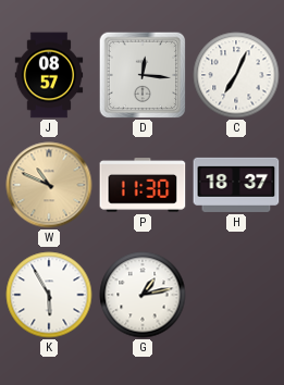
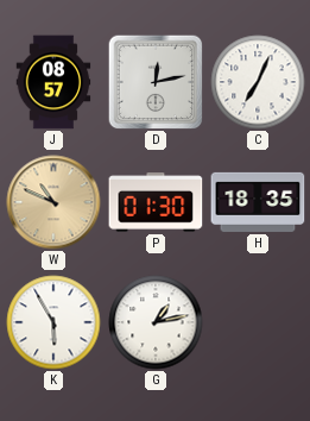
D: 12:16 -> 12:13
P: 11:30 -> 01:30
H: 18:37 -> 18:35
